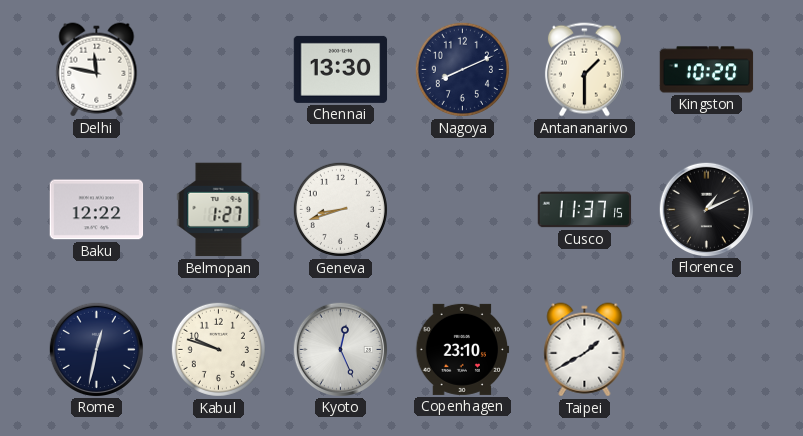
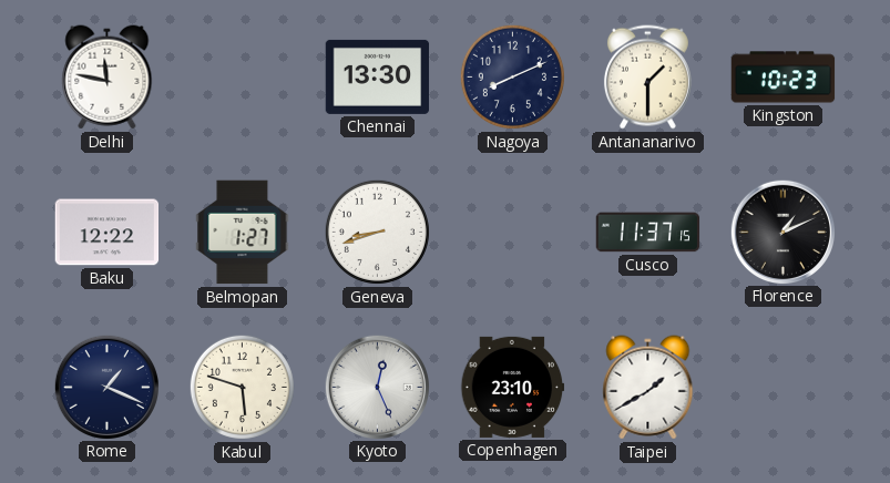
Kingston: 10:20 -> 10:23
Rome: 12:32 -> 1:19
Kabul: 9:48 -> 5:48
